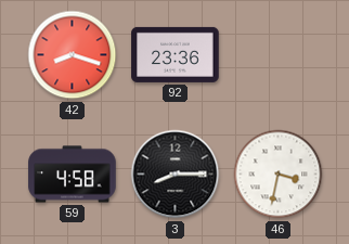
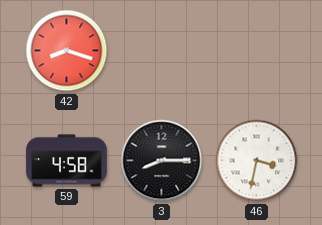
92: 23:36 -> none
